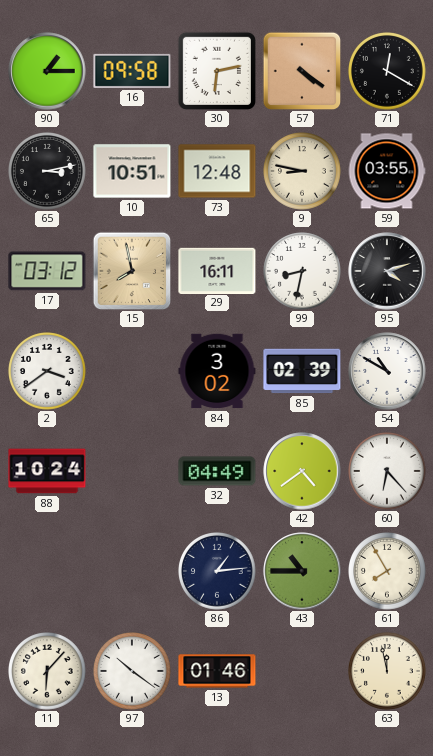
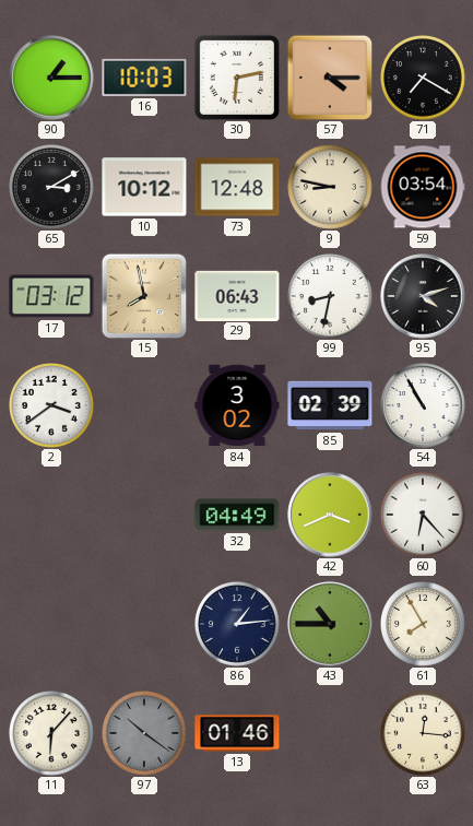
16: 09:58 -> 10:03
57: 4:21 -> 4:15
71: 12:20 -> 7:20
65: 3:13 -> 3:10
10: 10:51 -> 10:12
59: 03:55 -> 03:54
29: 16:11 -> 06:43
54: 10:50 -> 10:55
88: 10:24 -> none
42: 4:39 -> 3:41
97 dial: white -> grey
63: 11:58 -> 12:16
